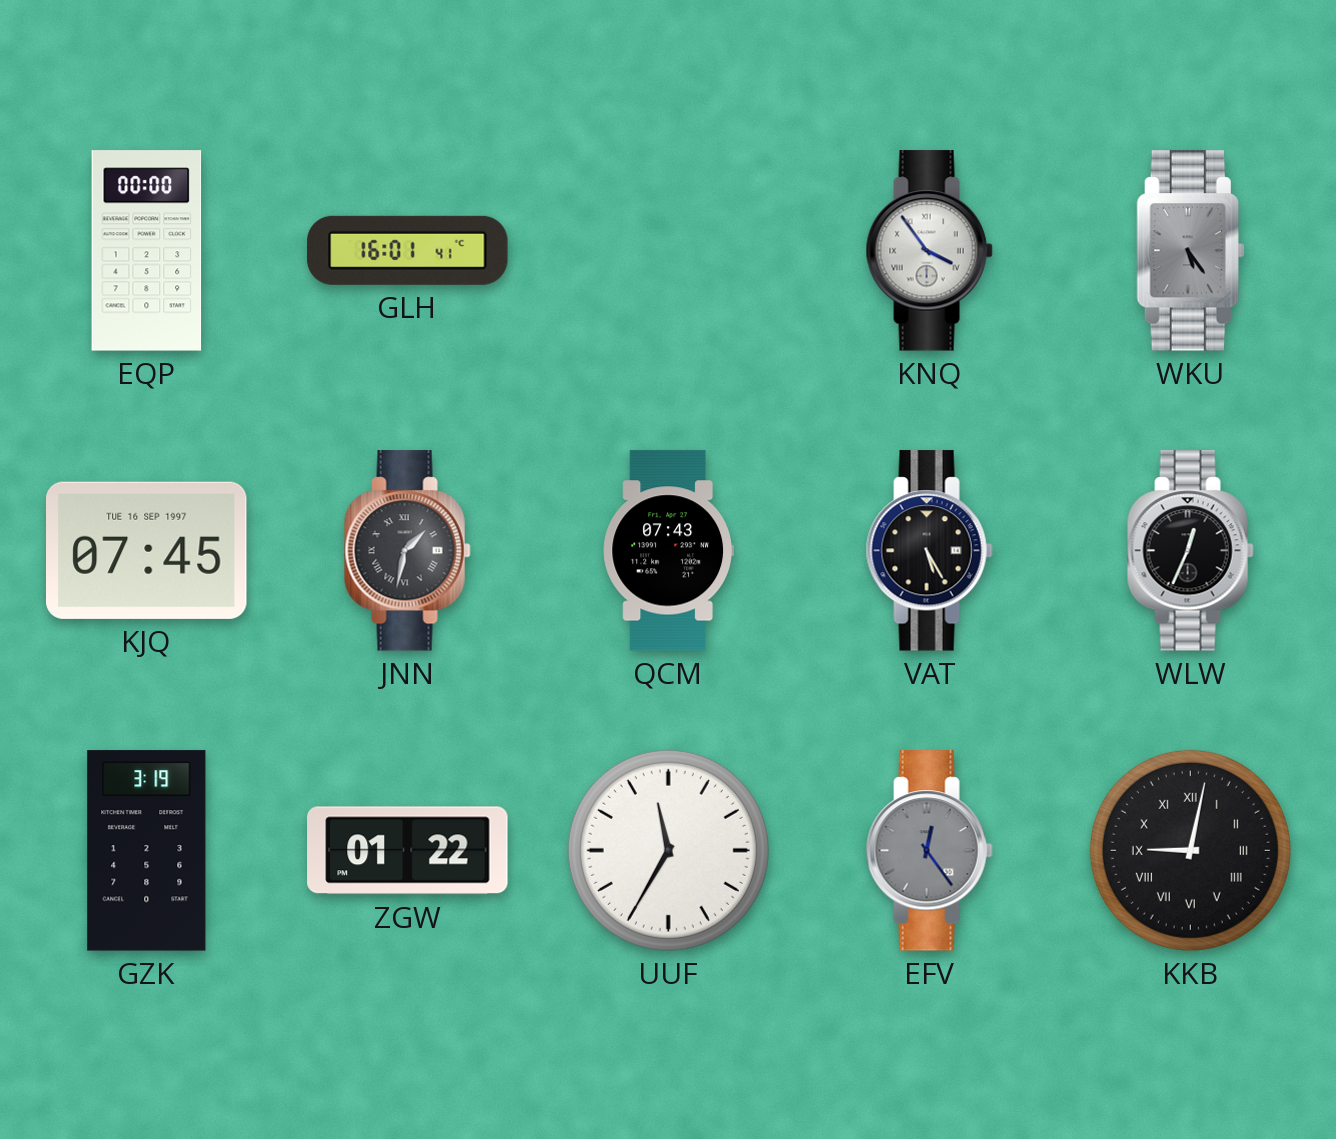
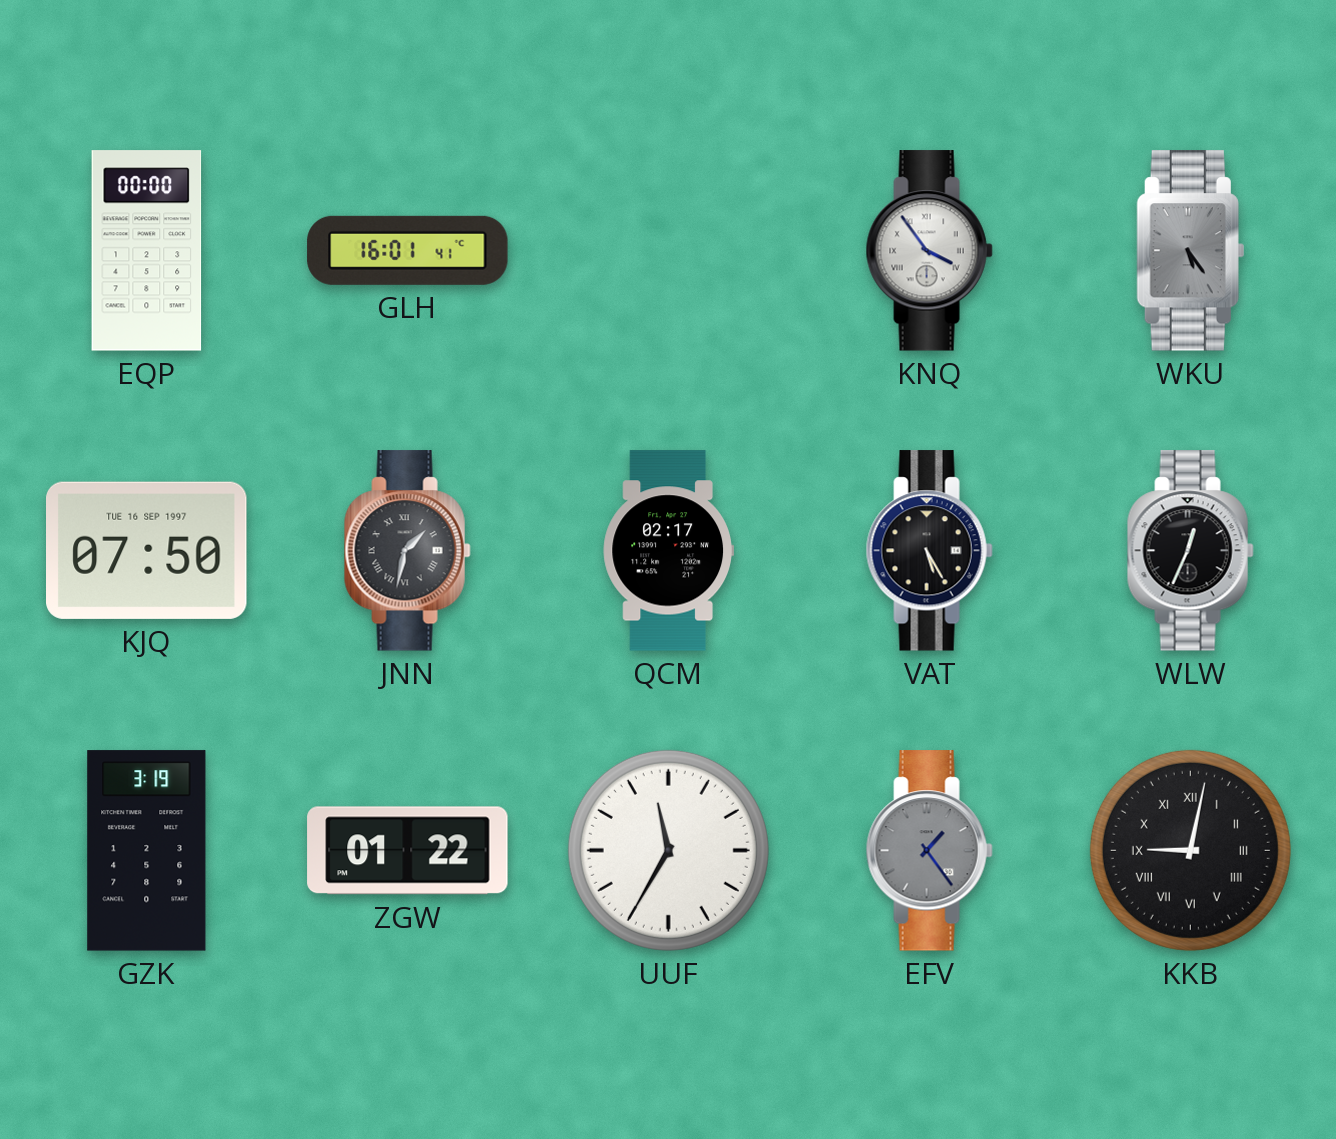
KJQ: 07:45 -> 07:50
QCM: 07:43 -> 02:17
EFV: 12:24 -> 1:24
